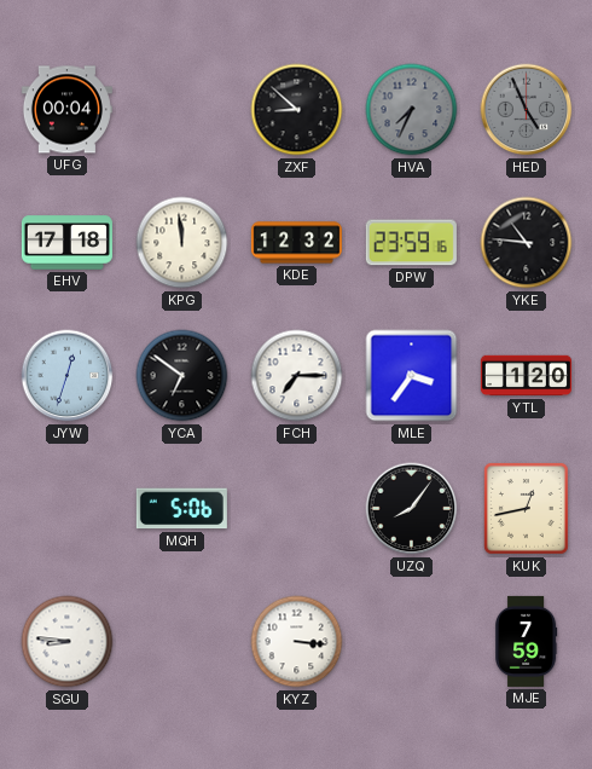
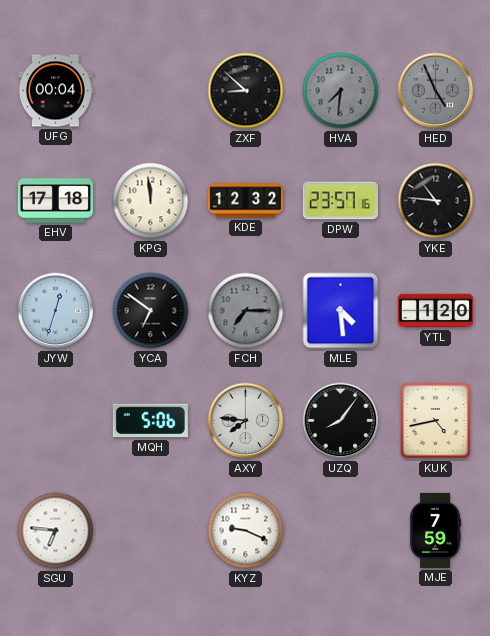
HVA: 7:34 -> 7:31
DPW: 23:59 -> 23:57
FCH dial: white -> grey
MLE: 3:36 -> 4:29
AXY: none -> 7:46
KUK: 12:43 -> 4:43
SGU: 8:46 -> 6:46
KYZ: 3:16 -> 9:19
